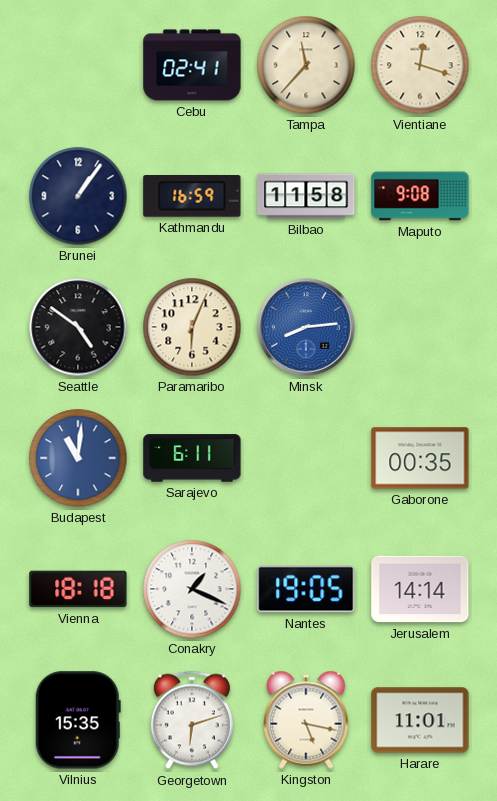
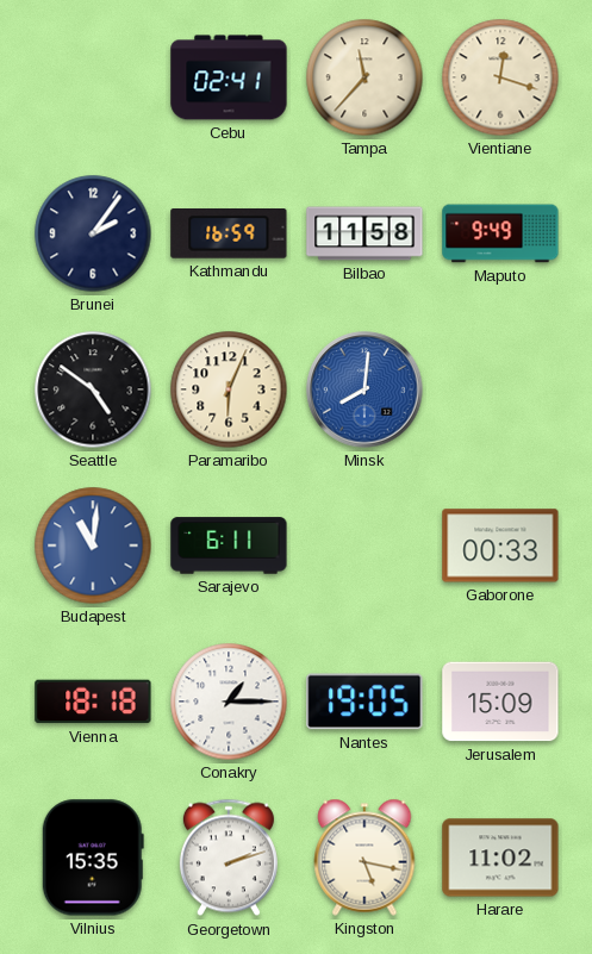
Brunei: 1:06 -> 2:06
Maputo: 9:08 -> 9:49
Minsk: 8:14 -> 8:01
Gaborone: 00:35 -> 00:33
Conakry: 1:19 -> 1:15
Jerusalem: 14:14 -> 15:09
Georgetown: 6:12 -> 2:12
Harare: 11:01 -> 11:02
